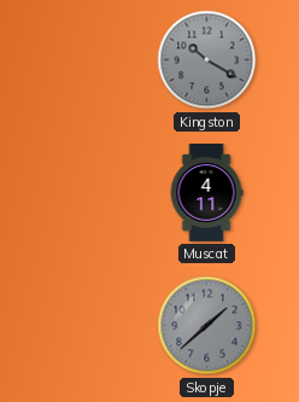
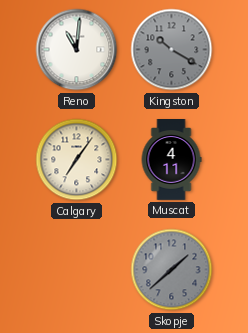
Reno: none -> 11:01
Calgary: none -> 7:06
